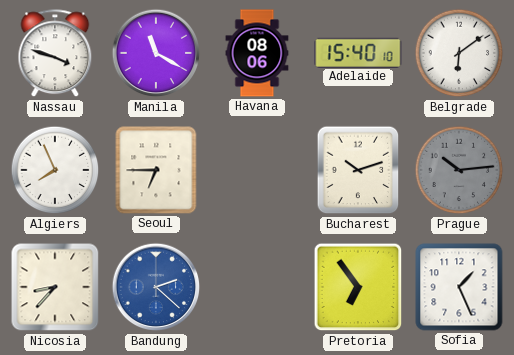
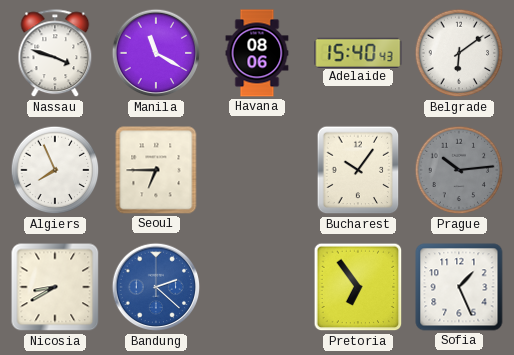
Adelaide: 15:40:10 -> 15:40:43
Bucharest: 10:12 -> 10:06
Nicosia: 8:37 -> 8:40
